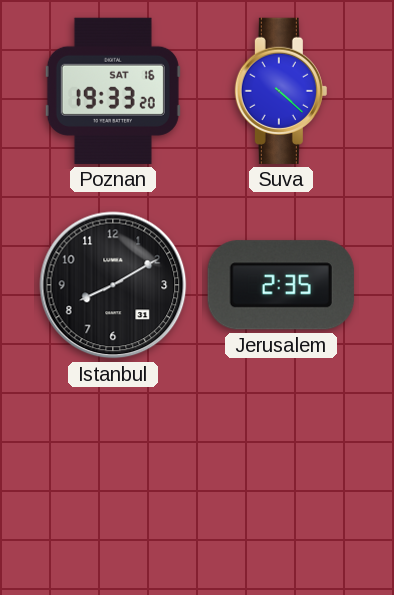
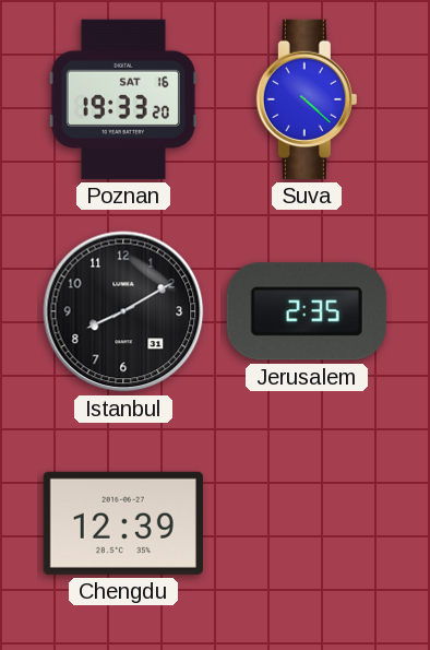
Chengdu: none -> 12:39
